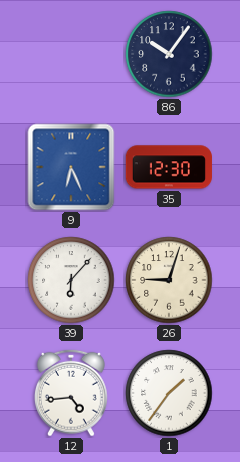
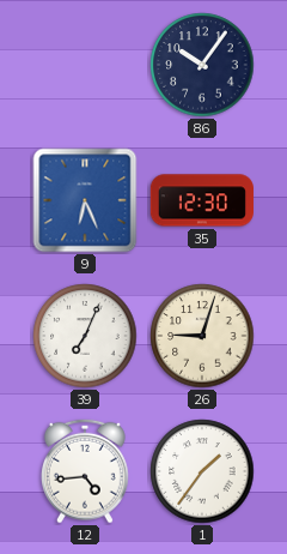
39: 6:07 -> 7:04
